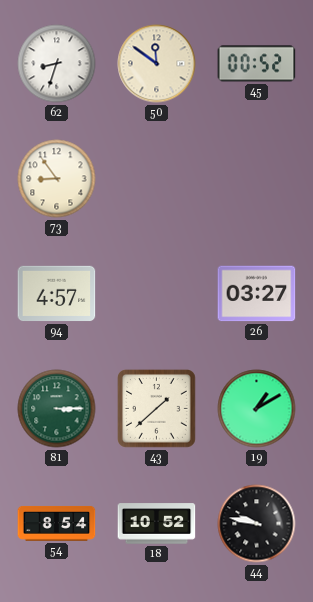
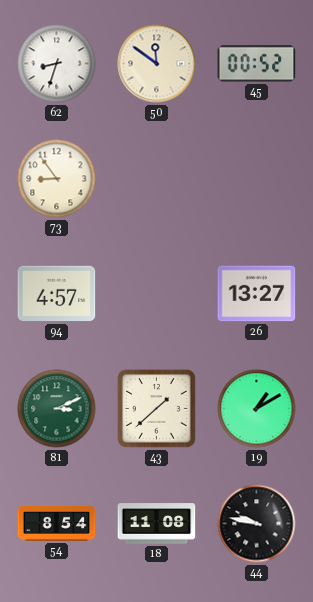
26: 03:27 -> 13:27
81: 3:15 -> 3:11
18: 10:52 -> 11:08
